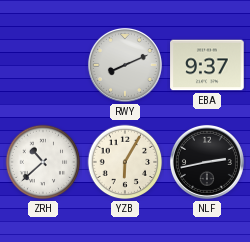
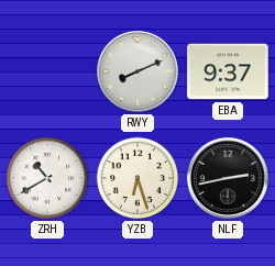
ZRH: 10:38 -> 10:40
YZB: 6:05 -> 6:27
